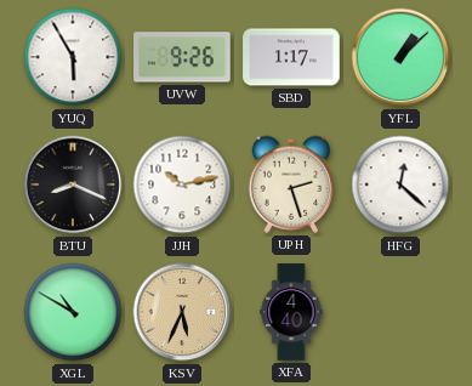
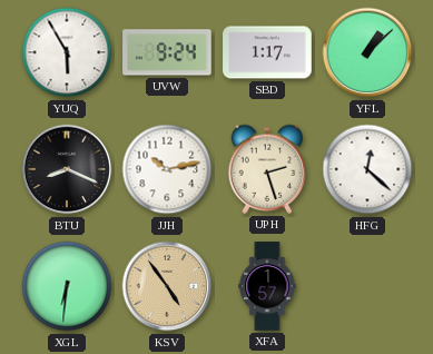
UVW: 9:26 -> 9:24
XGL: 10:50 -> 6:31
KSV: 5:34 -> 4:54
XFA: 4:40 -> 1:57
